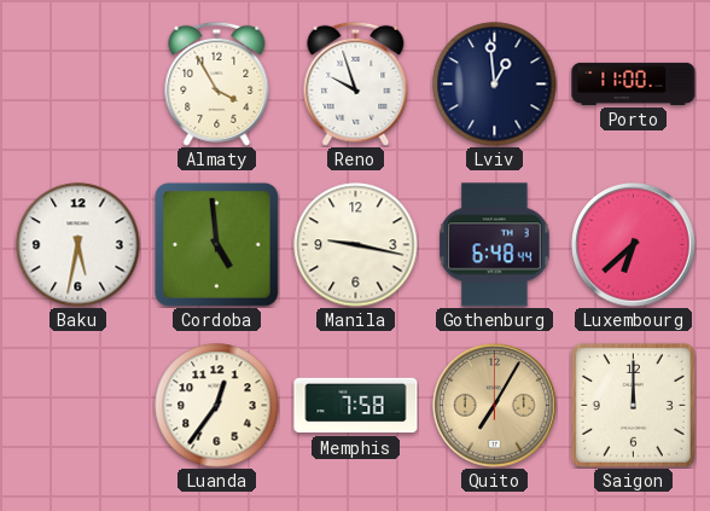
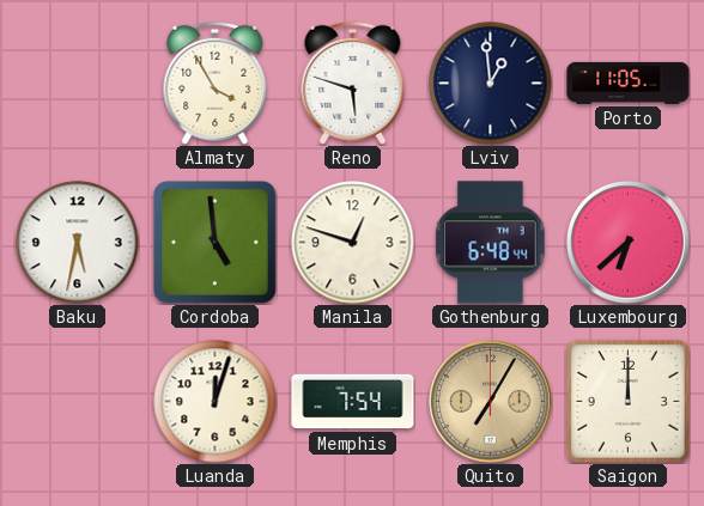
Reno: 9:57 -> 5:48
Porto: 11:00 -> 11:05
Manila: 9:17 -> 12:48
Luanda: 12:36 -> 12:03
Memphis: 7:58 -> 7:54
